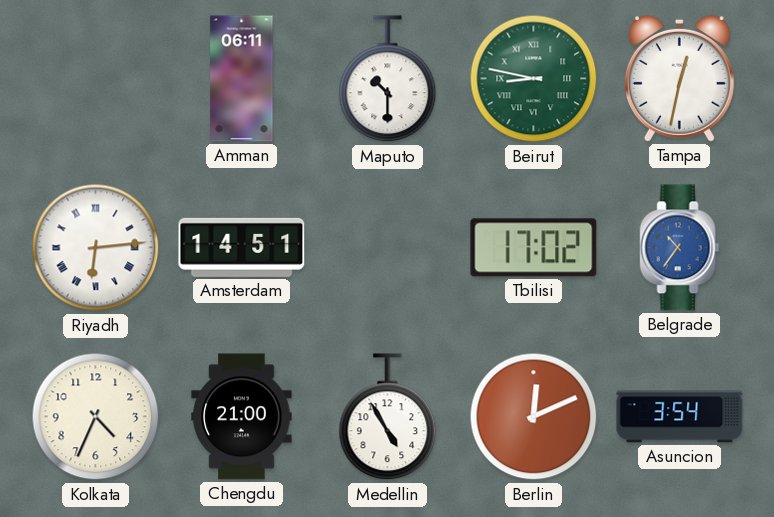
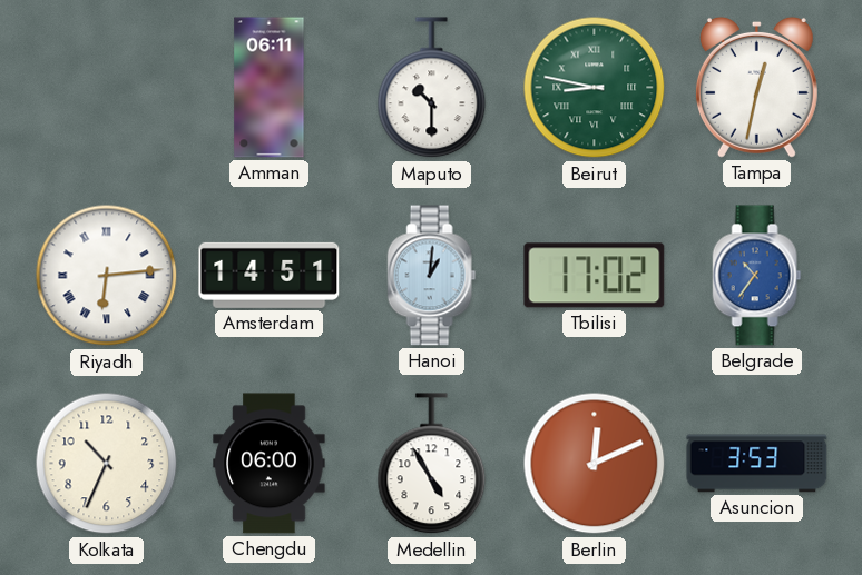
Hanoi: none -> 1:01
Kolkata: 4:34 -> 10:34
Chengdu: 21:00 -> 06:00
Asuncion: 3:54 -> 3:53
